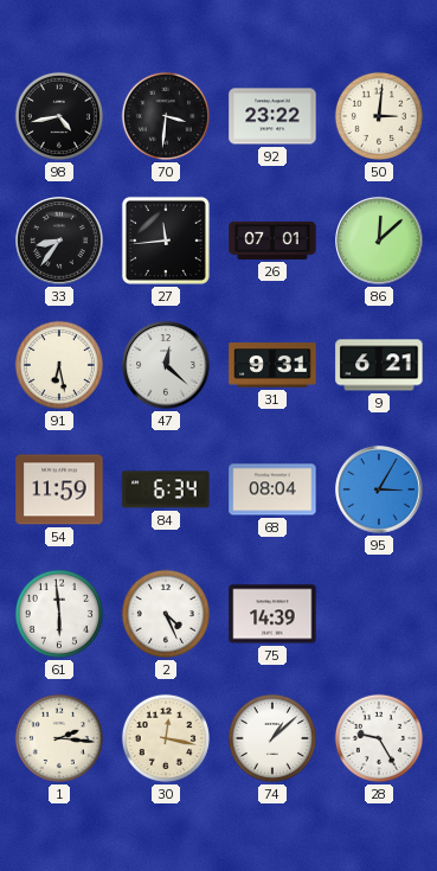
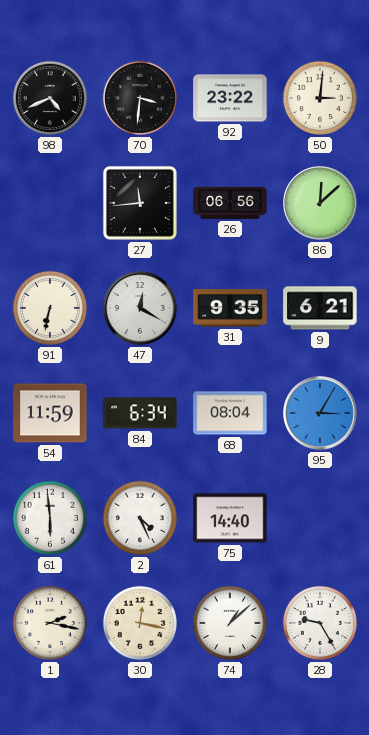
98: 4:43 -> 4:41
33: 8:36 -> none
26: 07:01 -> 06:56
91: 6:28 -> 6:32
47: 12:22 -> 12:20
31: 9:31 -> 9:35
75: 14:39 -> 14:40
1: 2:16 -> 2:17
